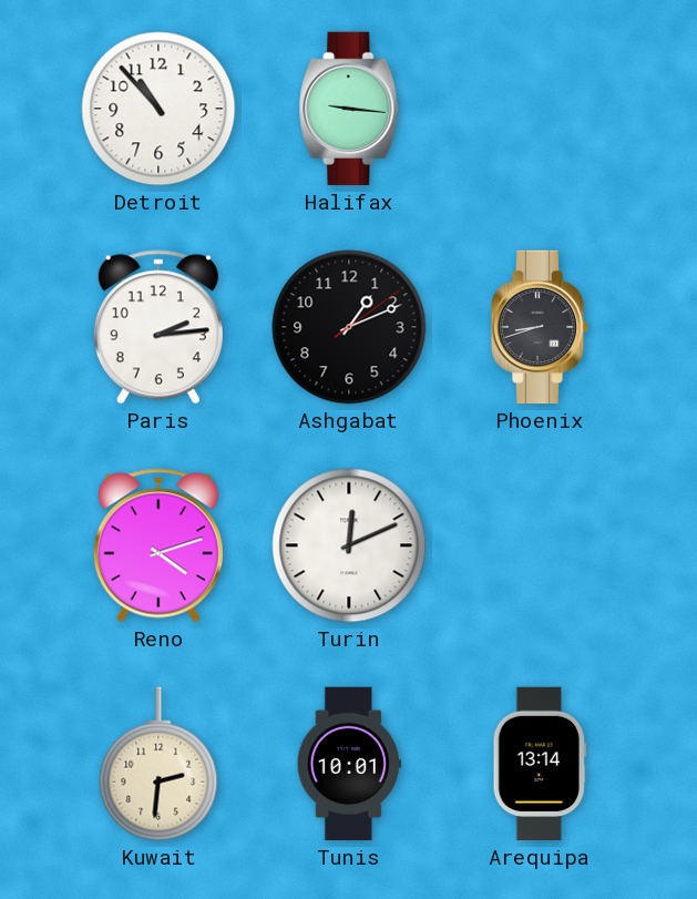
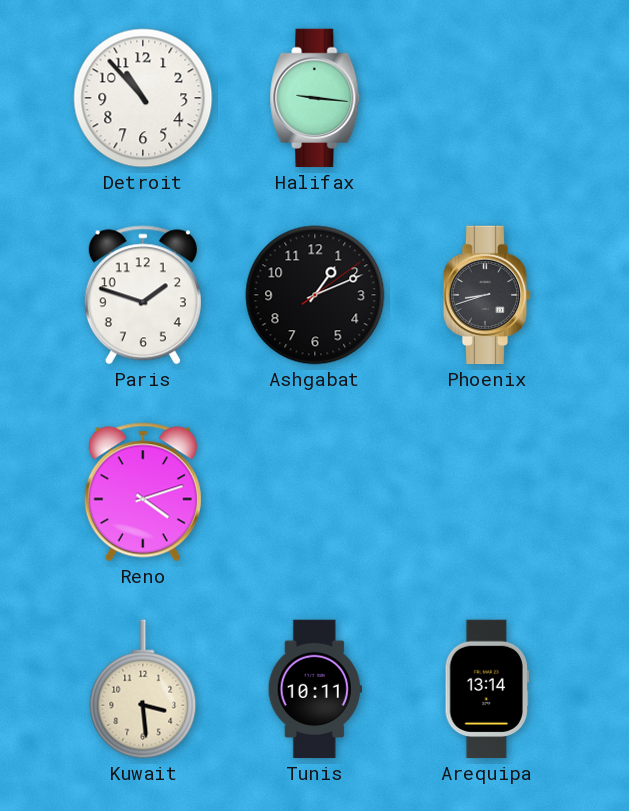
Paris: 2:14 -> 1:48
Turin: 12:11 -> none
Kuwait: 2:31 -> 3:29
Tunis: 10:01 -> 10:11
